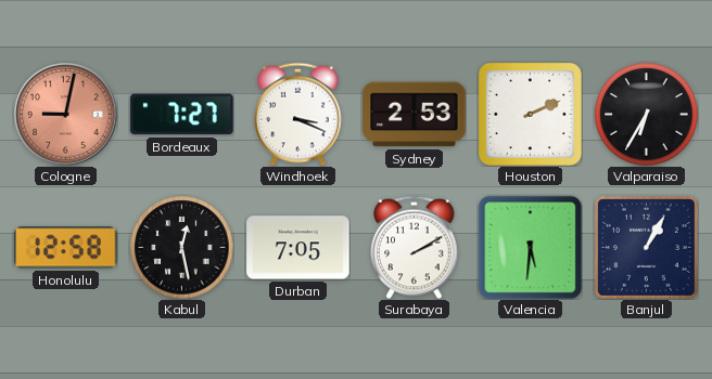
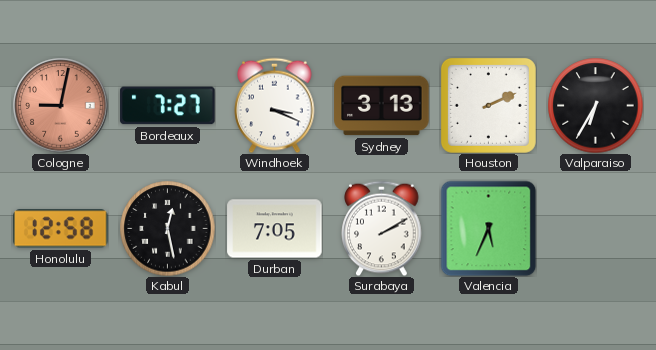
Sydney: 2:53 -> 3:13
Valencia: 5:31 -> 5:34
Banjul: 1:05 -> none
